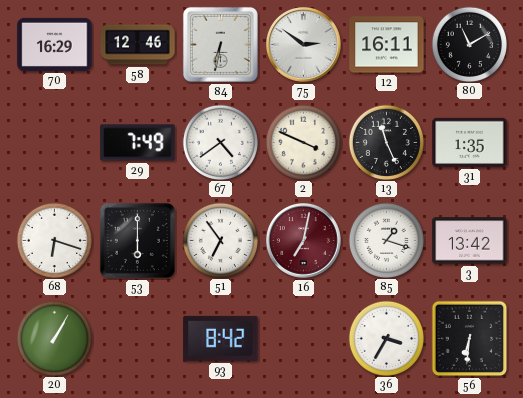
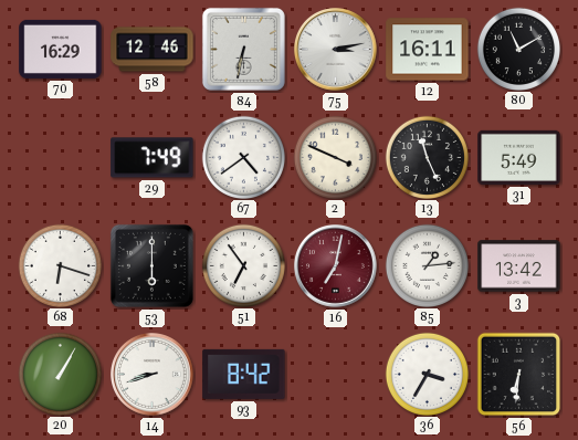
75: 2:51 -> 3:13
31: 1:35 -> 5:49
85: 1:18 -> 1:14
14: none -> 8:42
